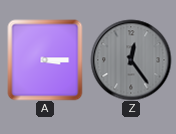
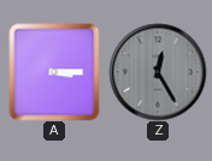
Z: 12:24 -> 12:25
